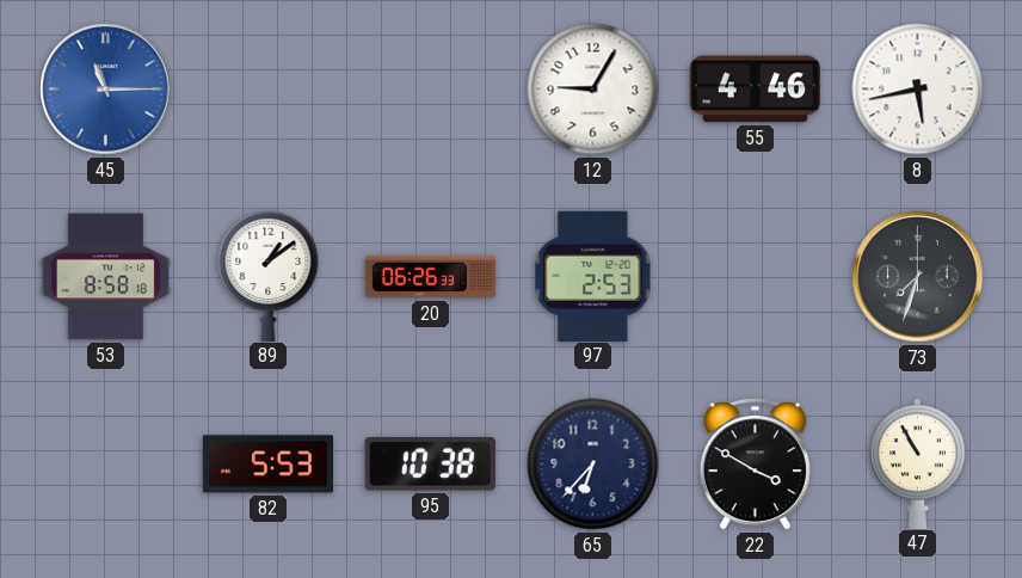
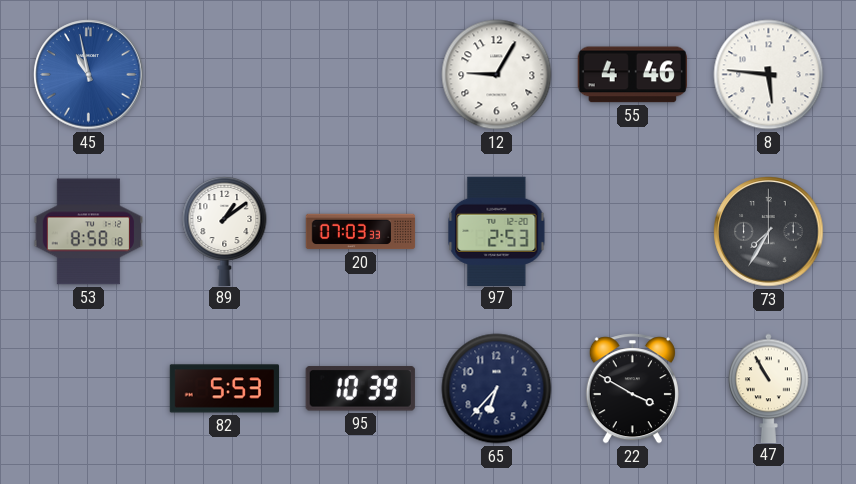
45: 11:15 -> 10:58
8: 5:43 -> 5:46
20: 06:26 -> 07:03
73: 7:33 -> 7:35
95: 10:38 -> 10:39
